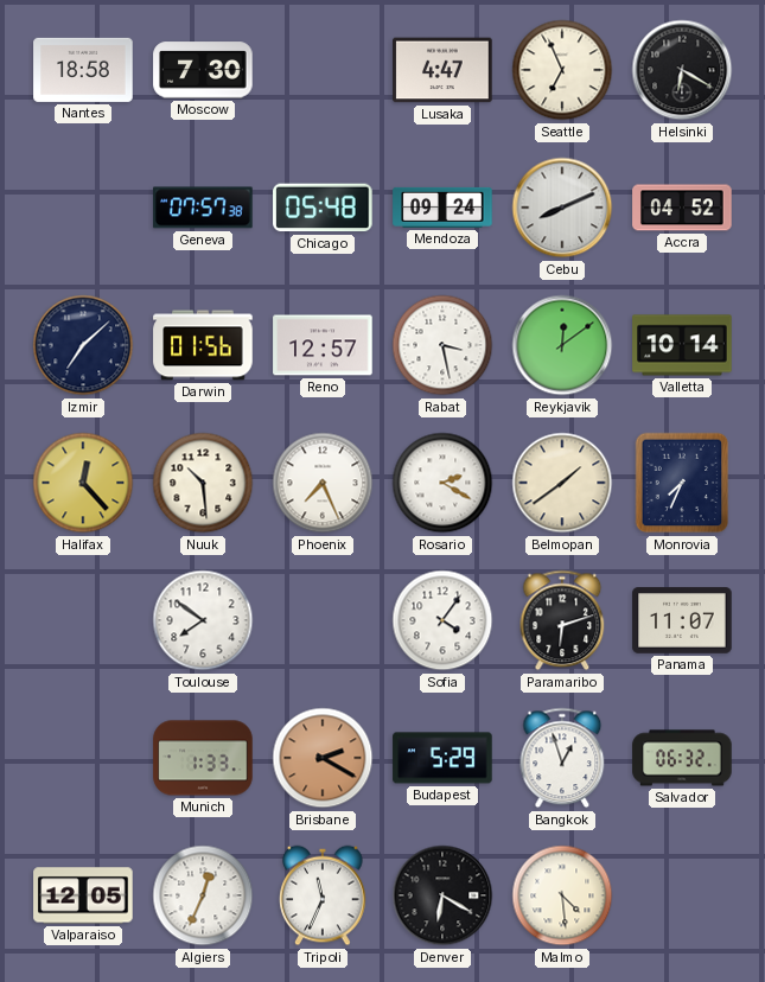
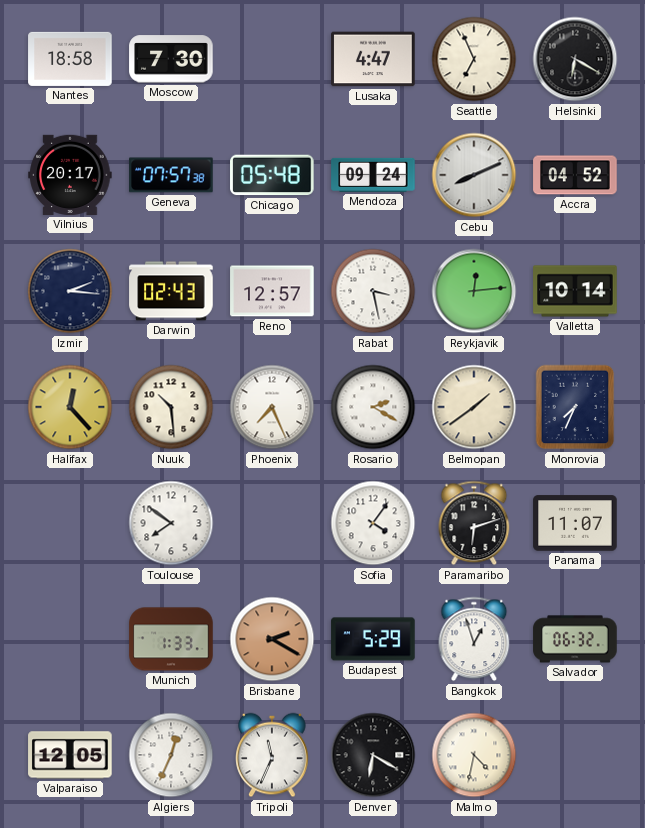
Vilnius: none -> 20:17
Izmir: 7:08 -> 2:16
Darwin: 01:56 -> 02:43
Reykjavik: 12:09 -> 12:14
Malmo: 4:29 -> 4:32
